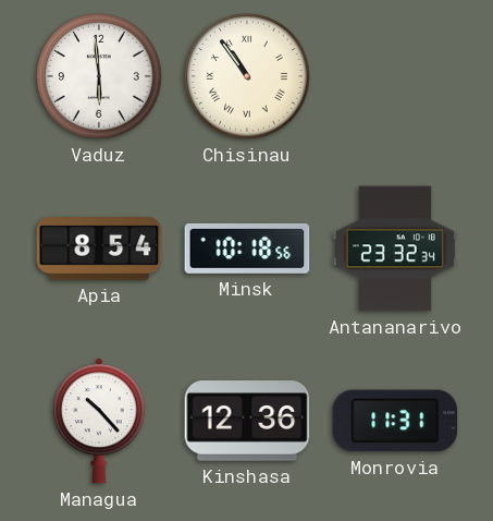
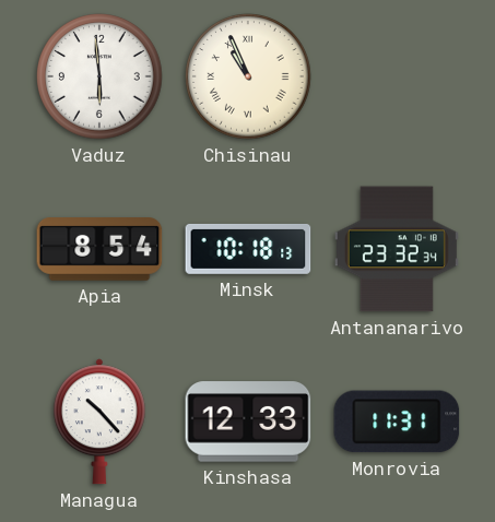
Chisinau: 10:54 -> 10:56
Minsk: 10:18:56 -> 10:18:13
Kinshasa: 12:36 -> 12:33
